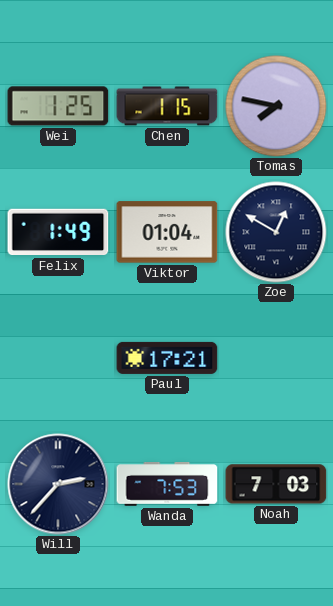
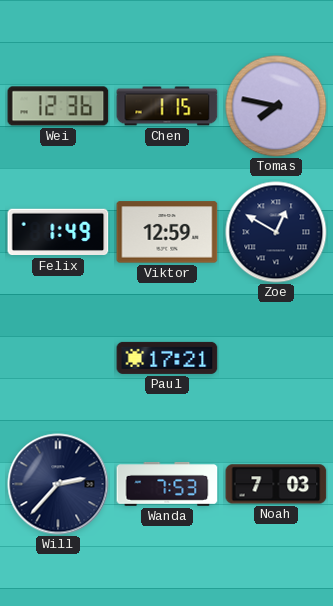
Wei: 1:25 -> 12:36
Viktor: 01:04 -> 12:59
